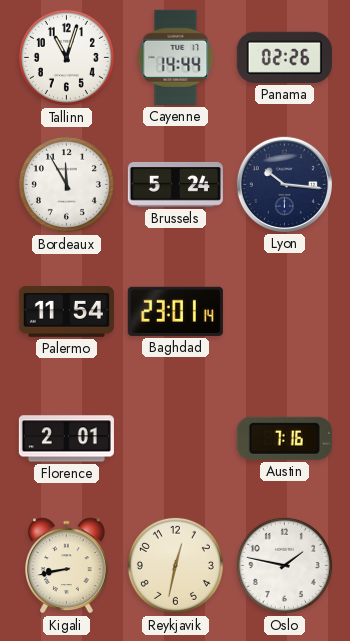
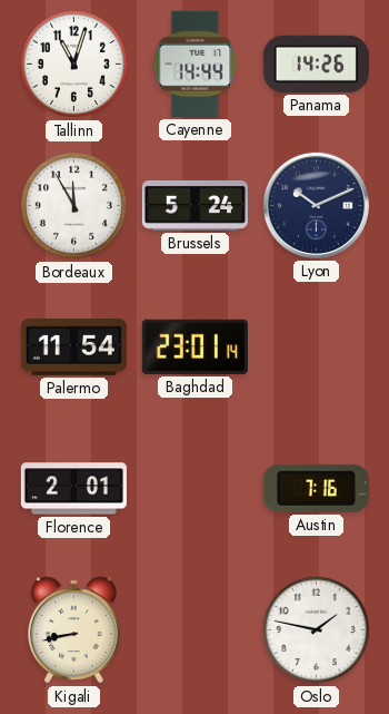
Panama: 02:26 -> 14:26
Lyon: 10:16 -> 10:11
Reykjavik: 12:32 -> none
